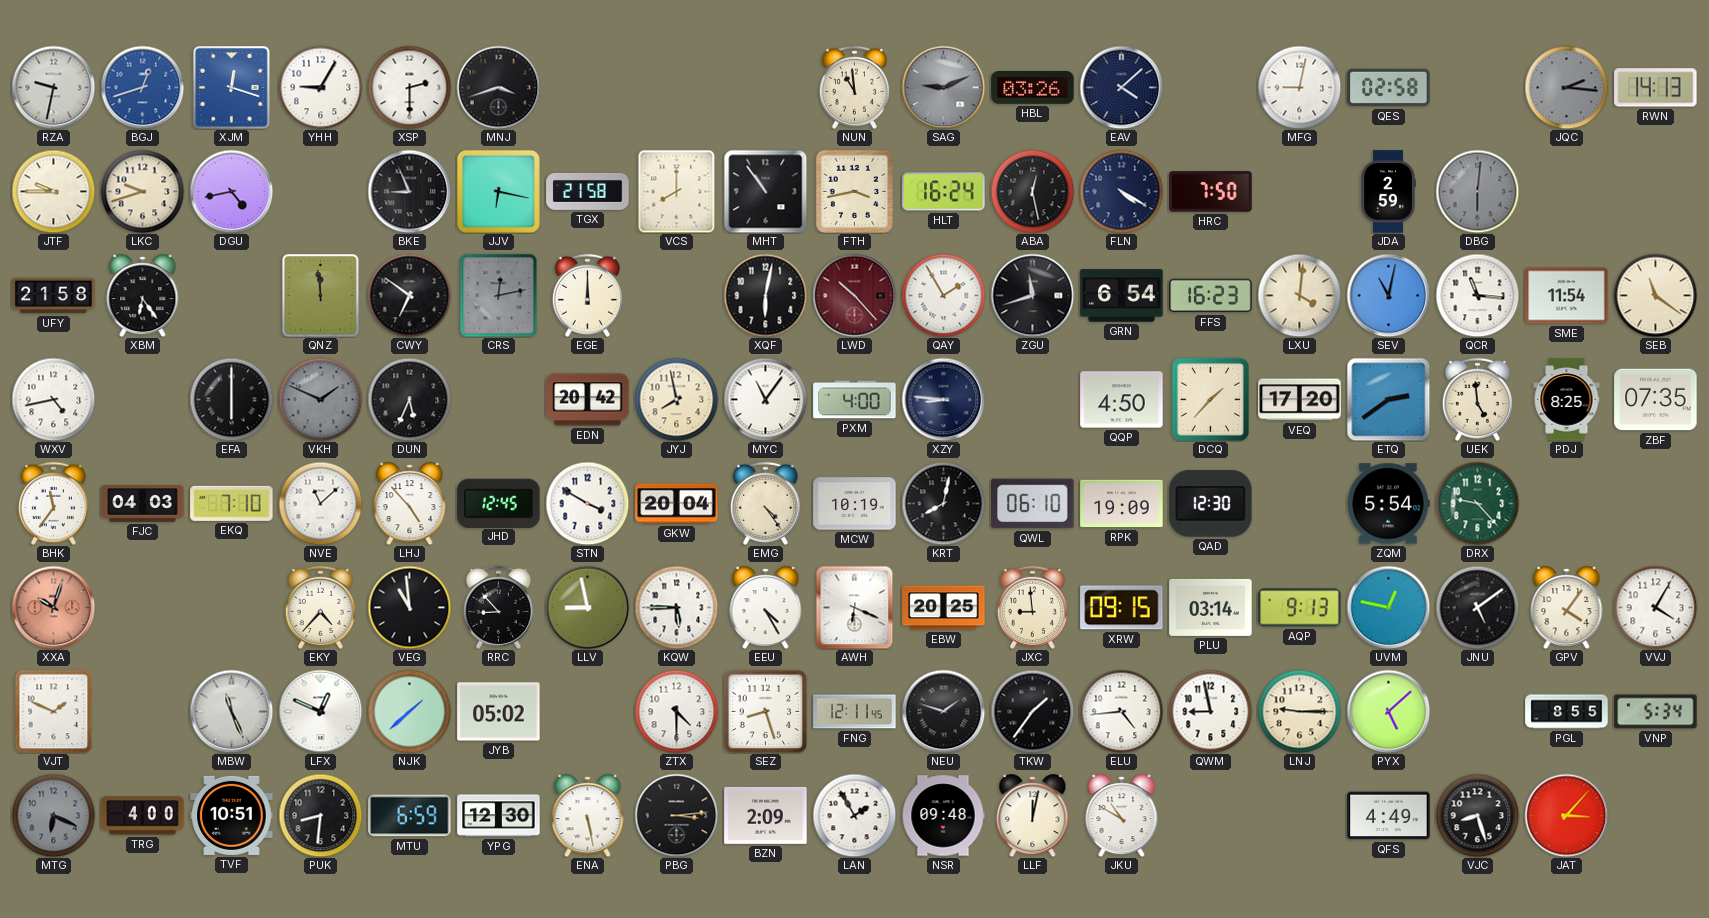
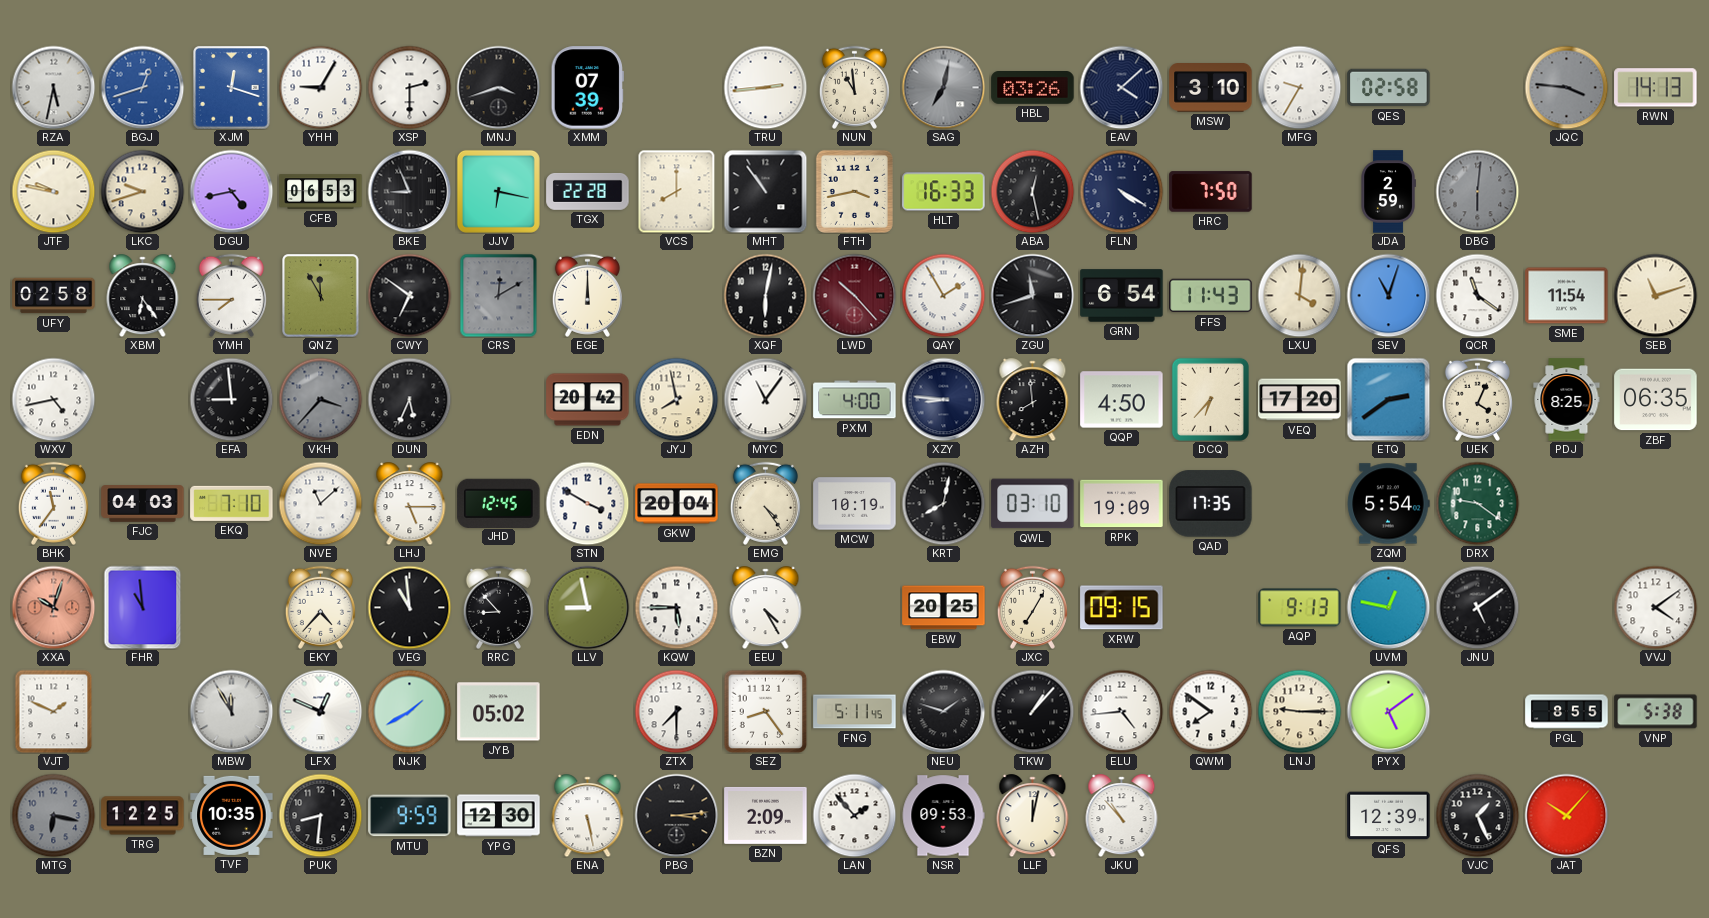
RZA: 9:32 -> 5:32
XMM: none -> 07:39
TRU: none -> 2:44
SAG: 9:11 -> 7:02
MSW: none -> 3:10
MFG: 9:02 -> 9:35
JQC: 2:16 -> 3:46
JTF: 9:45 -> 9:47
CFB: none -> 06:53
TGX: 21:58 -> 22:28
HLT: 16:24 -> 16:33
UFY: 21:58 -> 02:58
YMH: none -> 7:45
QNZ: 11:59 -> 11:55
CRS: 12:13 -> 12:10
FFS: 16:23 -> 11:43
SEV: 11:02 -> 11:03
QCR: 11:16 -> 11:21
SEB: 11:21 -> 11:12
EFA: 6:00 -> 8:59
VKH: 1:49 -> 3:37
AZH: none -> 7:59
DCQ: 1:37 -> 6:37
UEK: 4:59 -> 4:04
ZBF: 07:35 -> 06:35
LHJ: 4:53 -> 5:15
QWL: 06:10 -> 03:10
QAD: 12:30 -> 17:35
DRX: 9:23 -> 9:21
FHR: none -> 10:59
AWH: 6:19 -> none
JXC: 8:59 -> 7:05
PLU: 03:14 -> none
GPV: 4:06 -> none
VVJ: 4:05 -> 4:09
MBW: 11:26 -> 11:55
NJK: 1:38 -> 1:40
ZTX: 4:30 -> 7:30
SEZ: 8:27 -> 8:24
FNG: 12:11 -> 5:11
TKW: 1:36 -> 1:07
QWM: 8:58 -> 7:51
PYX: 5:08 -> 5:09
VNP: 5:34 -> 5:38
MTG: 6:19 -> 6:17
TRG: 4:00 -> 12:25
TVF: 10:51 -> 10:35
MTU: 6:59 -> 9:59
LAN: 1:55 -> 1:53
NSR: 09:48 -> 09:53
JKU: 10:50 -> 10:53
QFS: 4:49 -> 12:39
VJC: 8:27 -> 1:26
JAT: 3:07 -> 10:07
